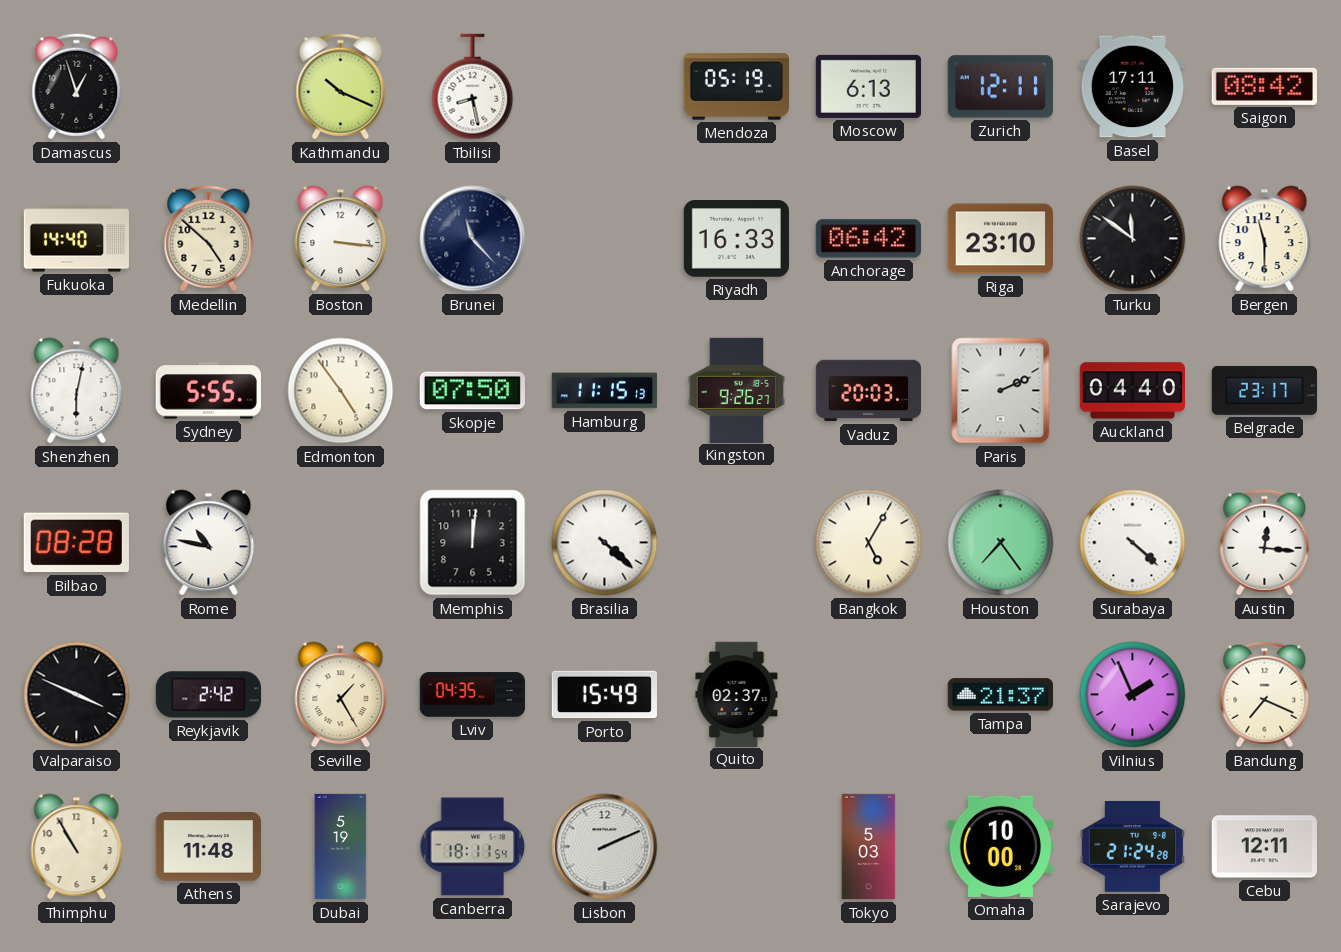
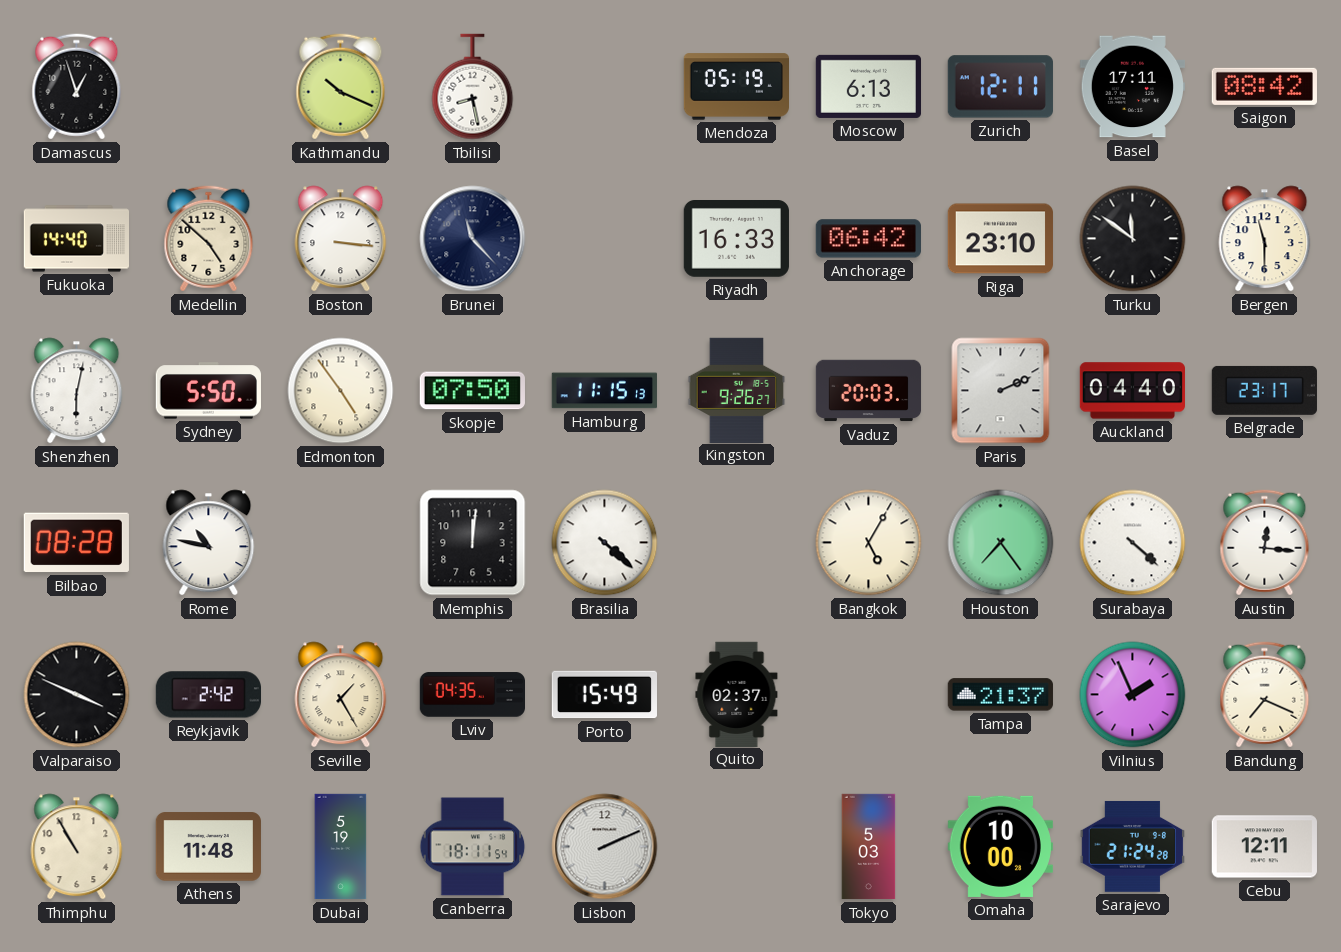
Sydney: 5:55 -> 5:50
